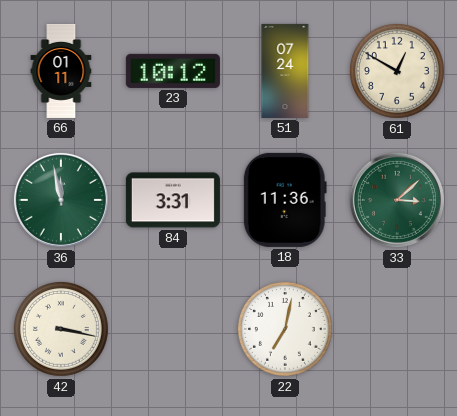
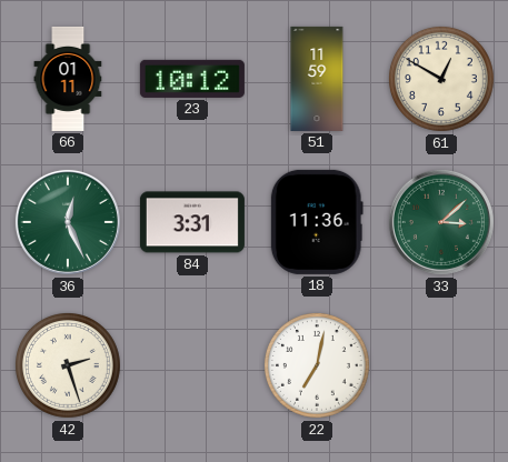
51: 07:24 -> 11:59
36: 11:58 -> 12:26
42: 3:17 -> 2:27
